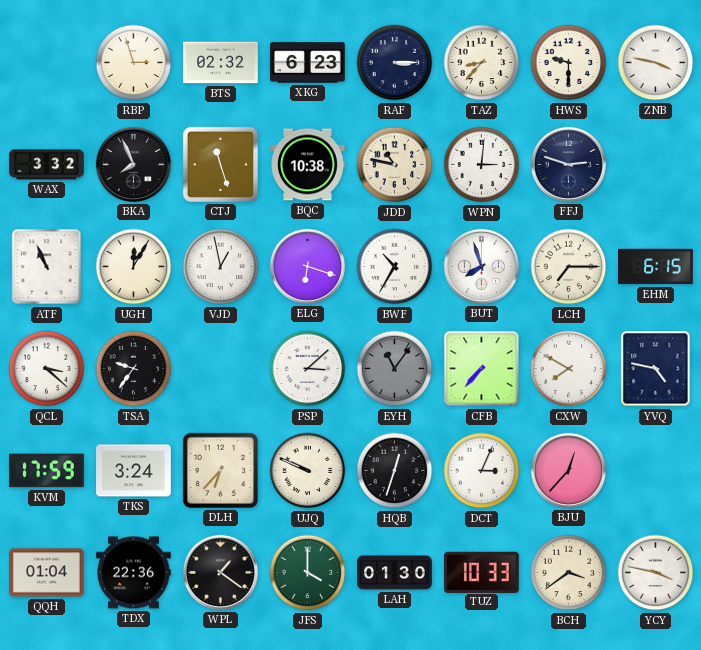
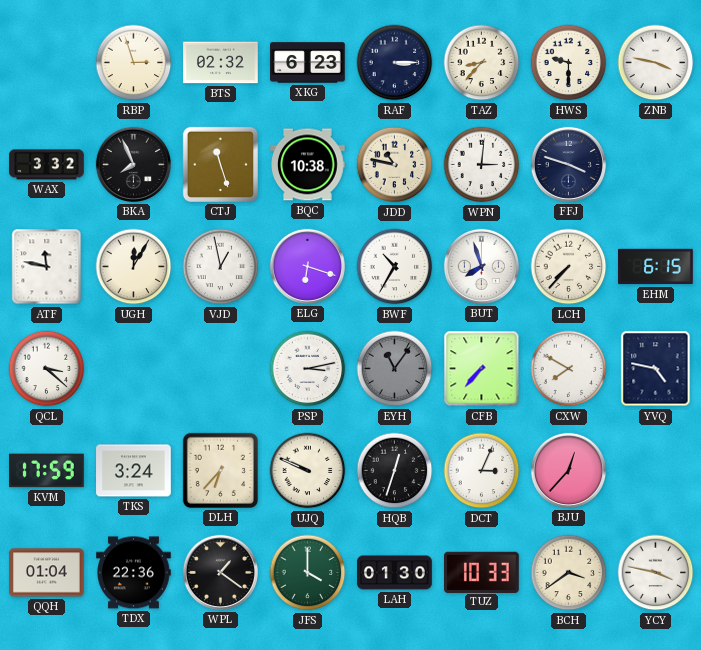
FFJ: 2:48 -> 3:48
ATF: 10:56 -> 11:47
LCH: 7:15 -> 7:37
TSA: 9:36 -> none
PSP: 3:08 -> 3:13
